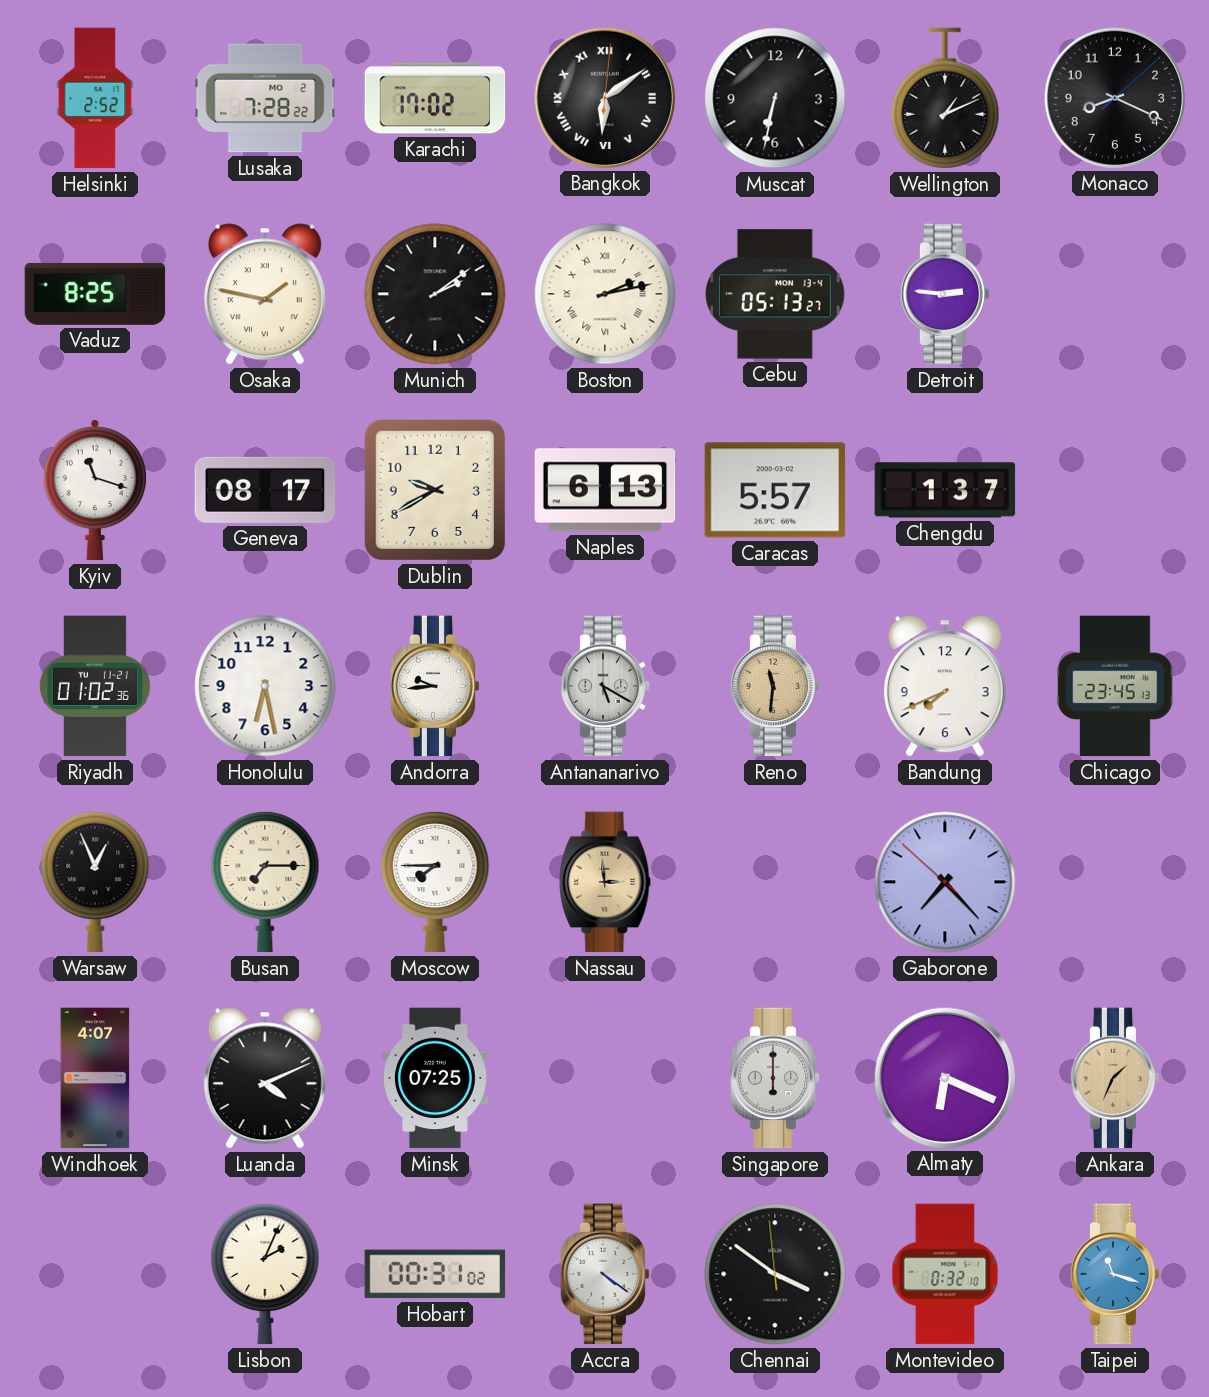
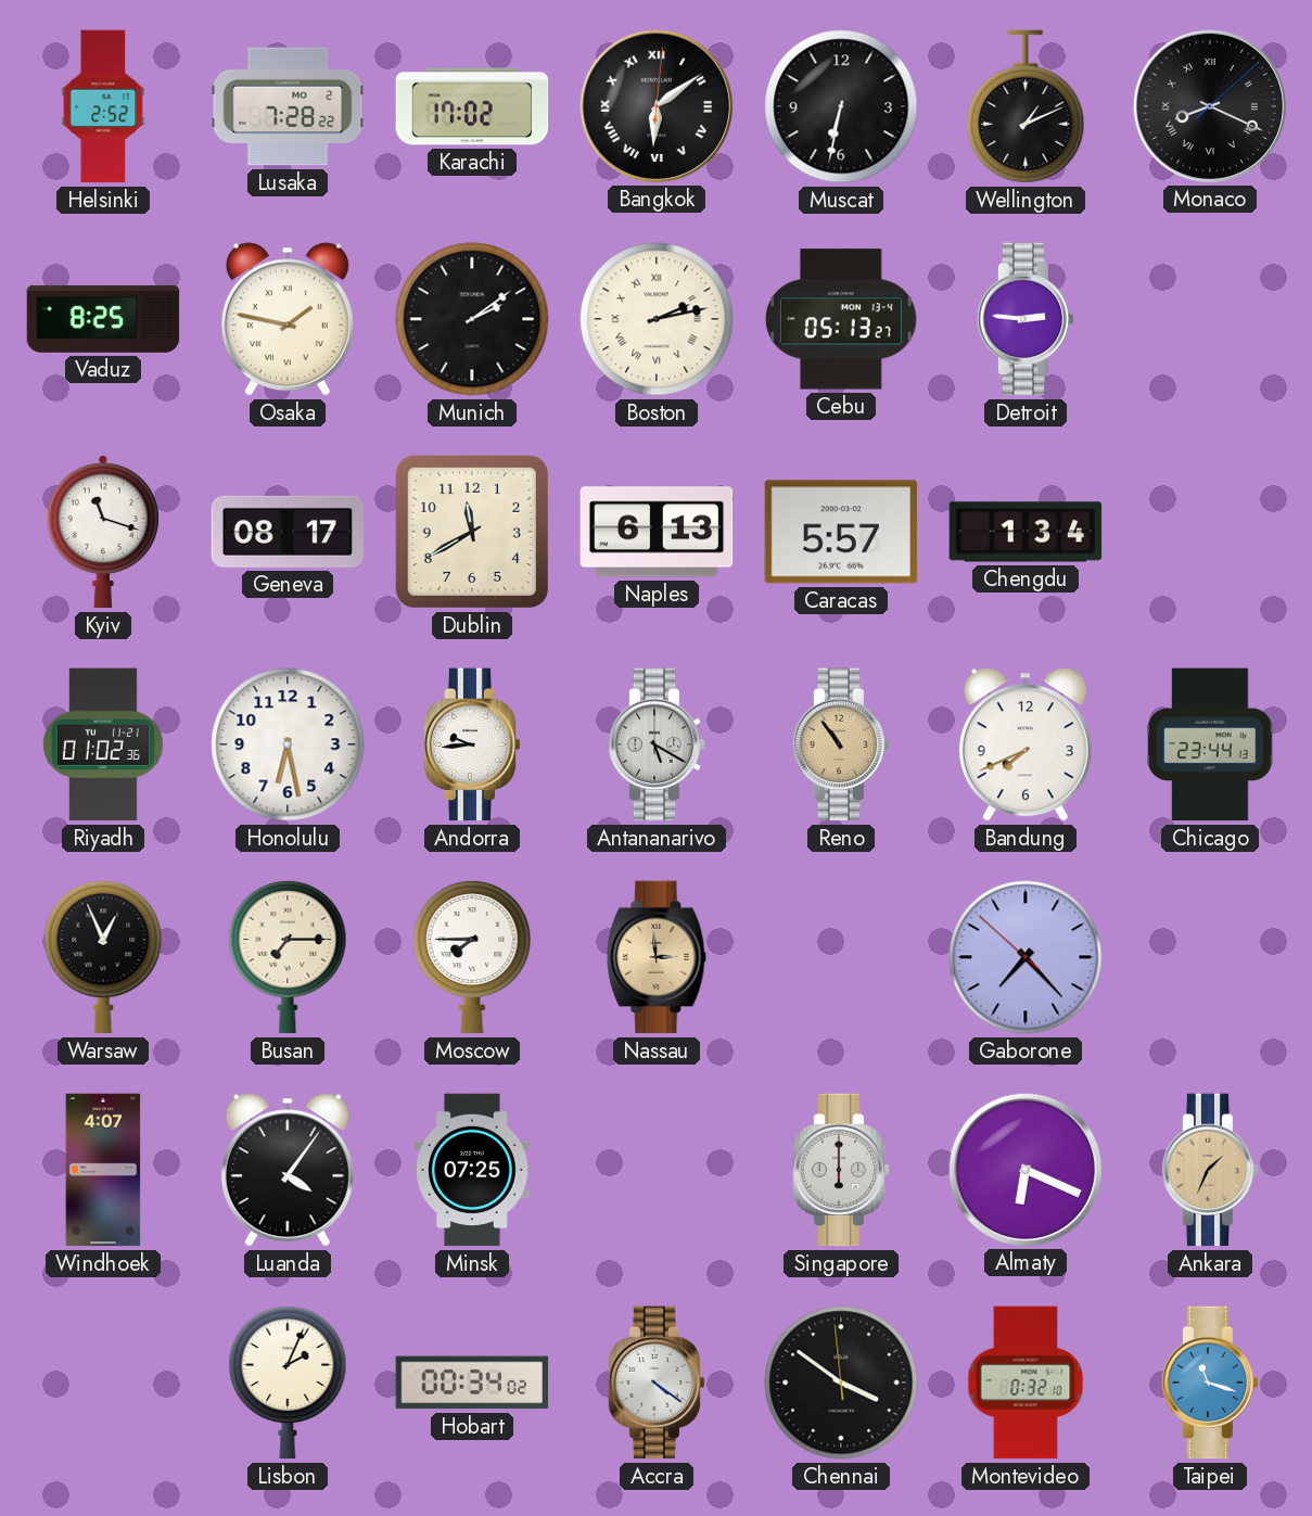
Monaco numerals: Arabic -> Roman
Dublin: 9:40 -> 11:40
Chengdu: 1:37 -> 1:34
Reno: 11:31 -> 10:54
Chicago: 23:45 -> 23:44
Luanda: 4:11 -> 4:06
Hobart: 00:31 -> 00:34
